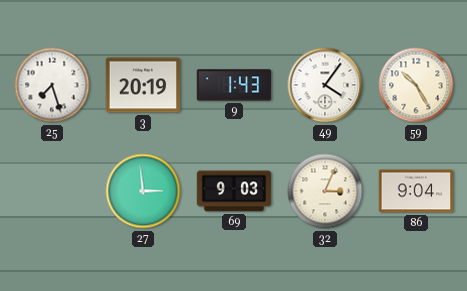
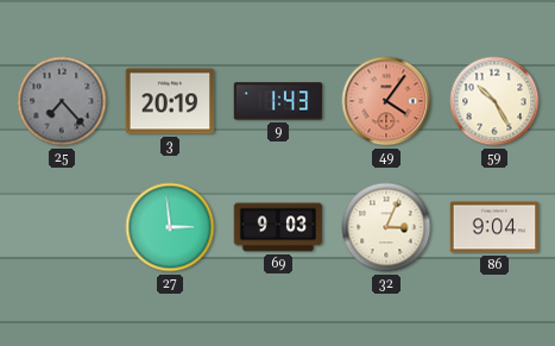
25: 7:27 -> 7:23
25 dial: white -> grey
49 dial: white -> salmon
